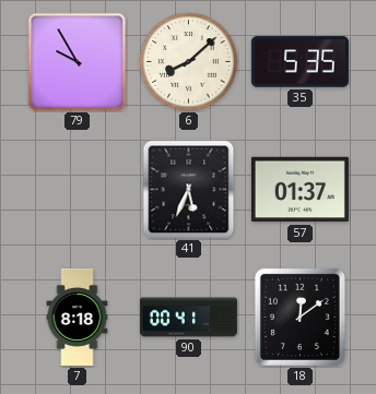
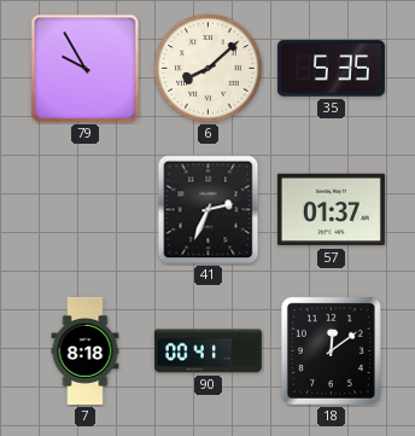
41: 5:34 -> 2:34
